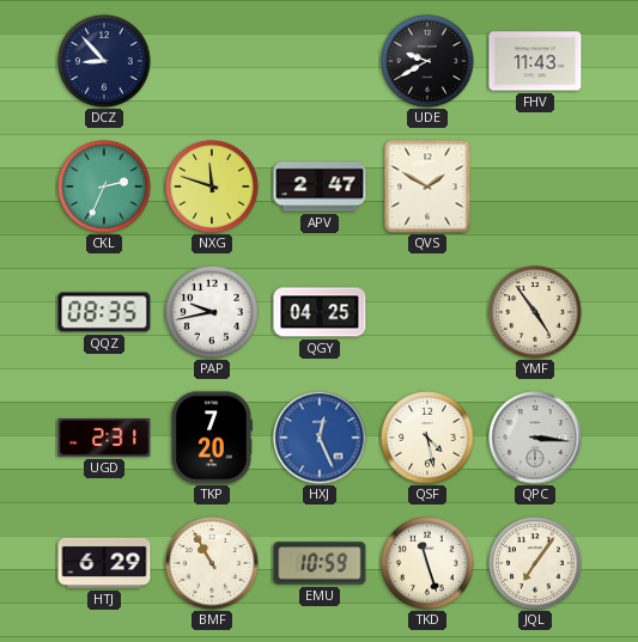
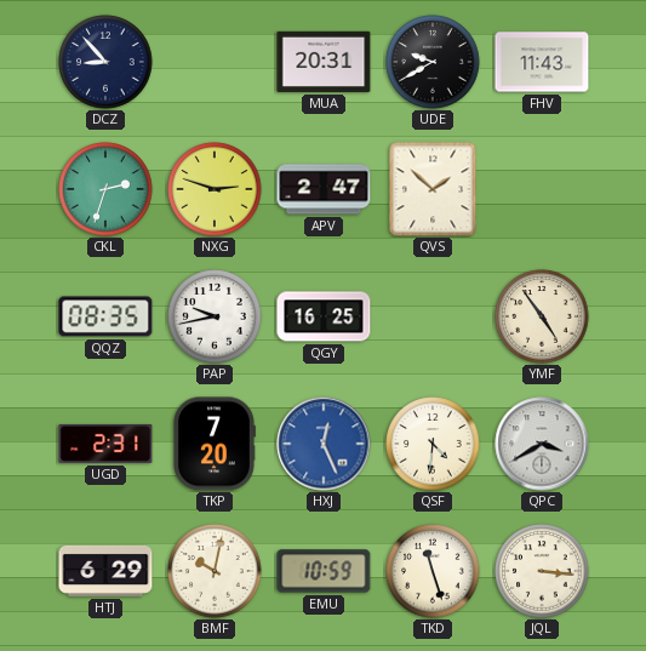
MUA: none -> 20:31
CKL: 2:34 -> 2:33
NXG: 11:48 -> 2:48
QVS: 1:50 -> 1:52
QGY: 04:25 -> 16:25
QSF: 4:28 -> 4:31
QPC: 3:16 -> 3:40
BMF: 10:55 -> 10:02
JQL: 7:06 -> 3:16
